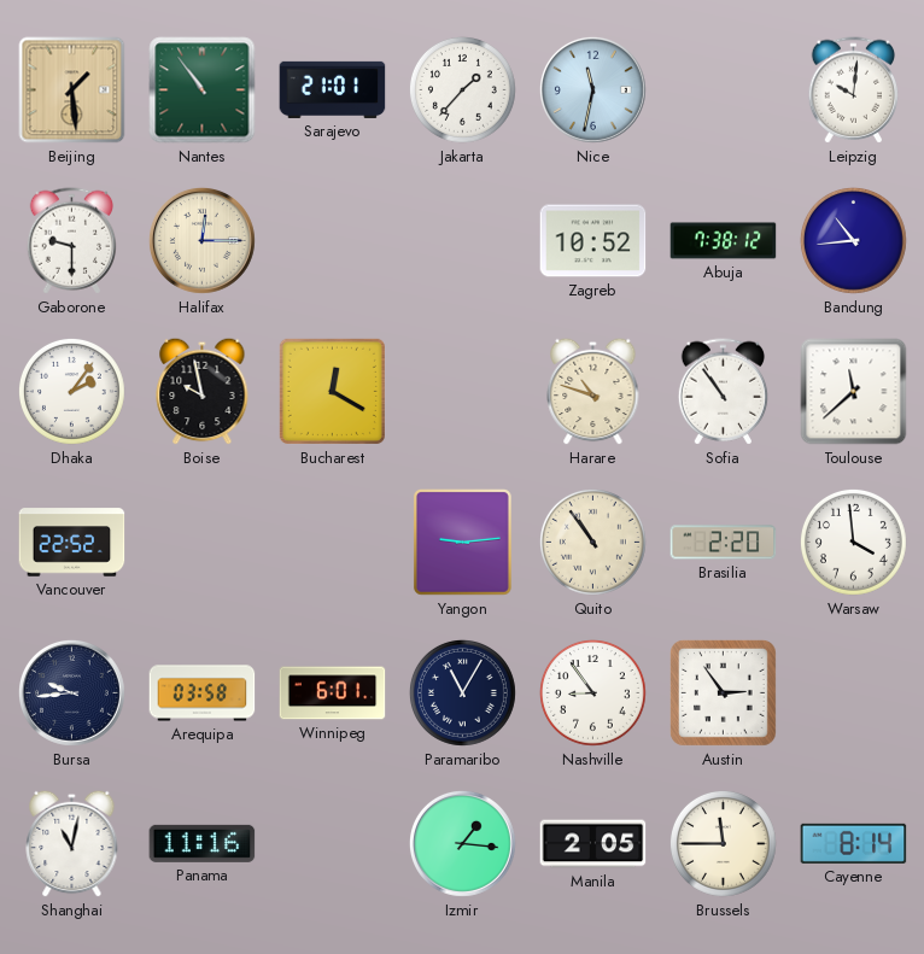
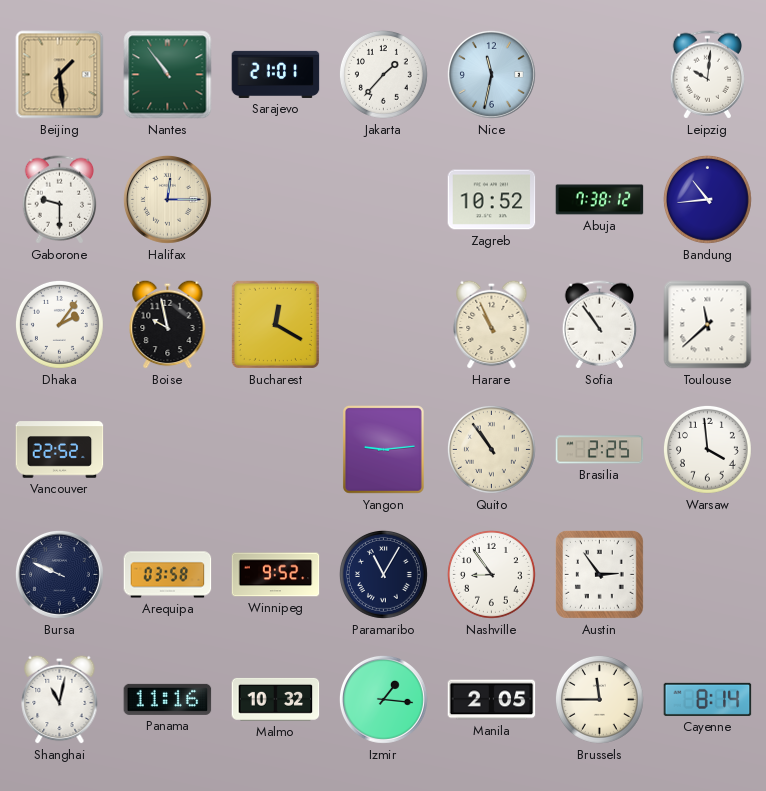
Harare: 10:48 -> 10:56
Brasilia: 2:20 -> 2:25
Bursa: 9:44 -> 9:49
Winnipeg: 6:01 -> 9:52
Malmo: none -> 10:32
